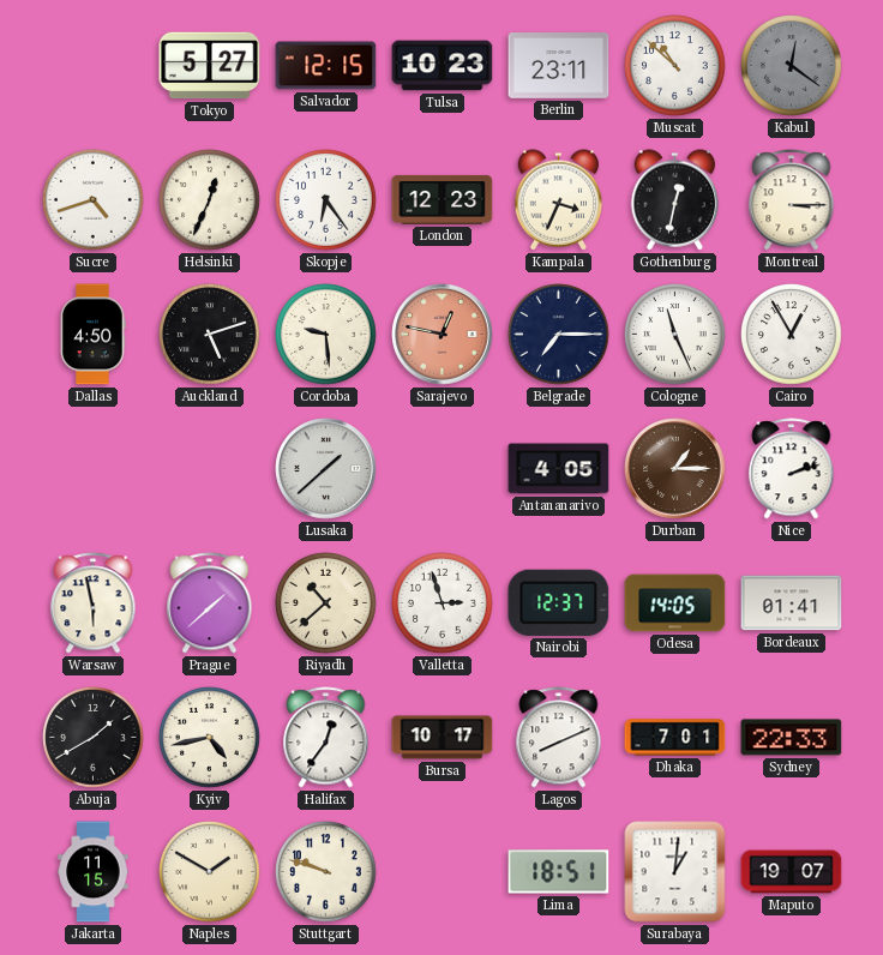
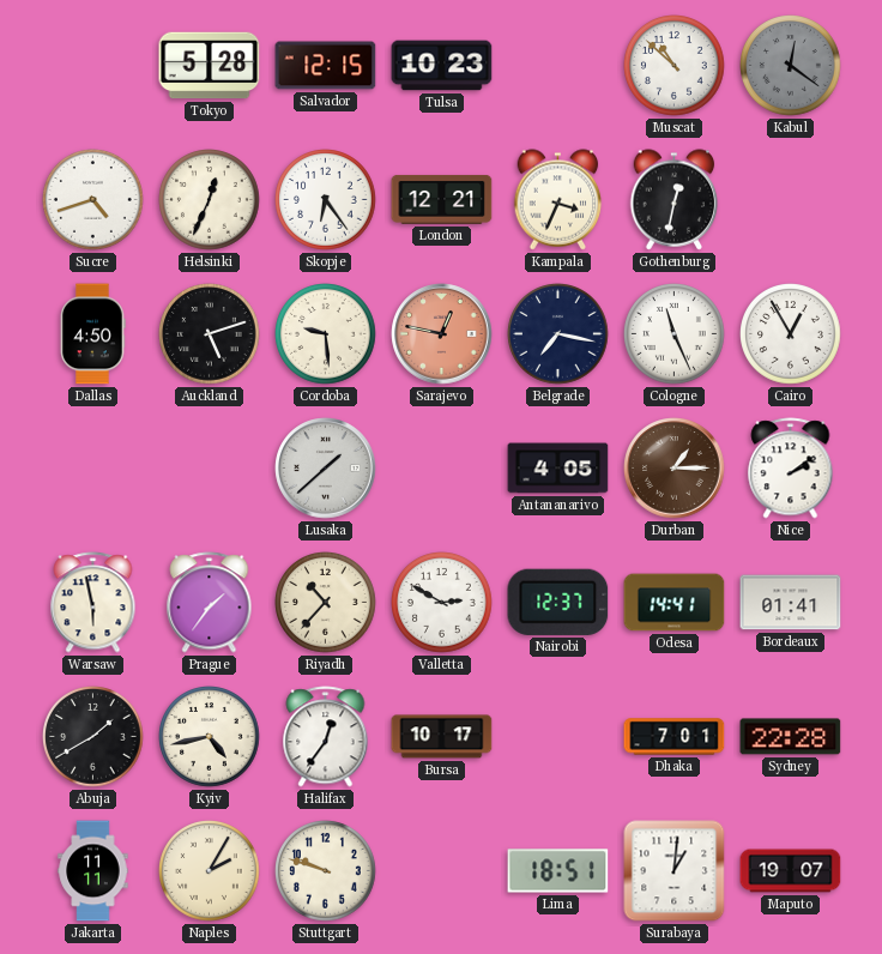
Tokyo: 5:27 -> 5:28
Berlin: 23:11 -> none
London: 12:23 -> 12:21
Montreal: 3:15 -> none
Belgrade: 7:15 -> 7:17
Nice: 2:12 -> 2:09
Prague: 1:38 -> 1:36
Riyadh: 10:38 -> 10:37
Valletta: 2:57 -> 2:50
Odesa: 14:05 -> 14:41
Lagos: 8:11 -> none
Sydney: 22:33 -> 22:28
Jakarta: 11:15 -> 11:11
Naples: 1:50 -> 2:05
